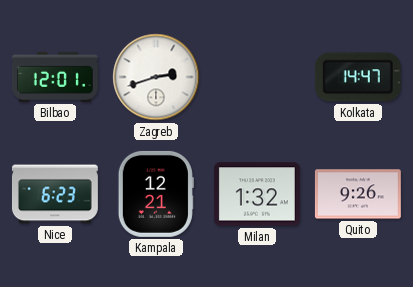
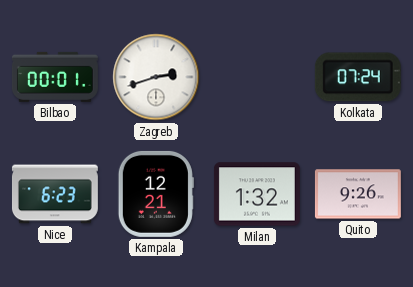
Bilbao: 12:01 -> 00:01
Kolkata: 14:47 -> 07:24
